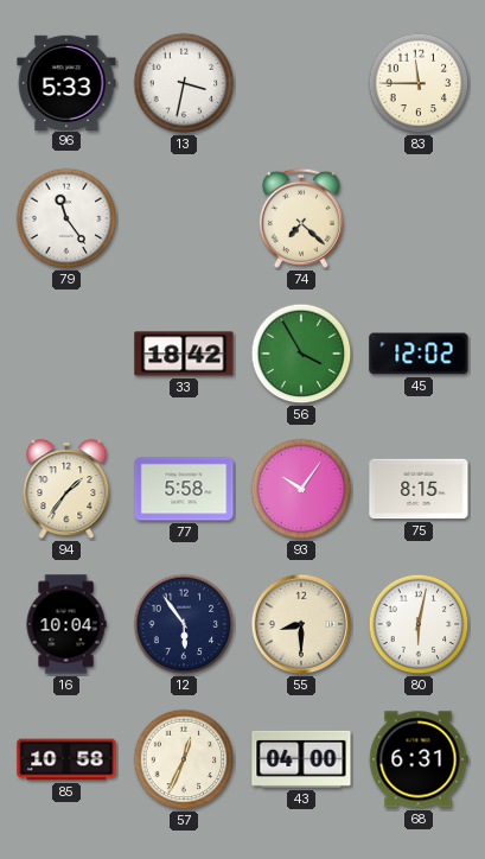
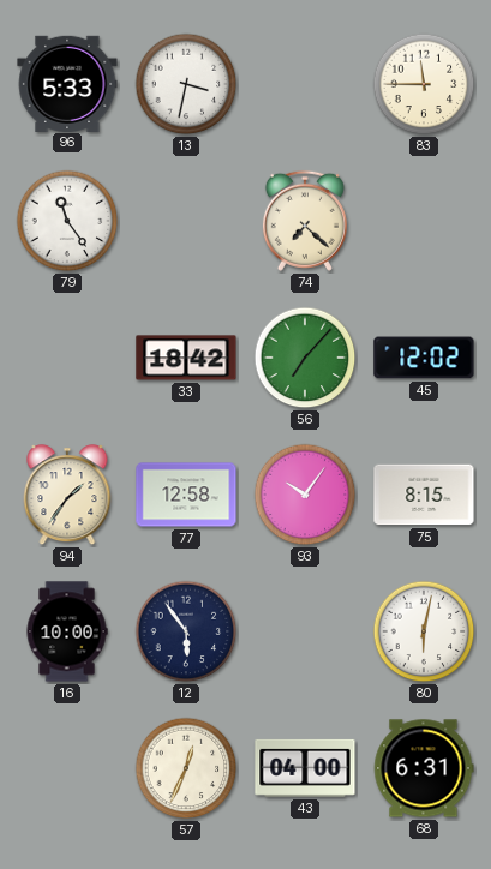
56: 3:55 -> 7:07
77: 5:58 -> 12:58
16: 10:04 -> 10:00
55: 8:30 -> none
85: 10:58 -> none
